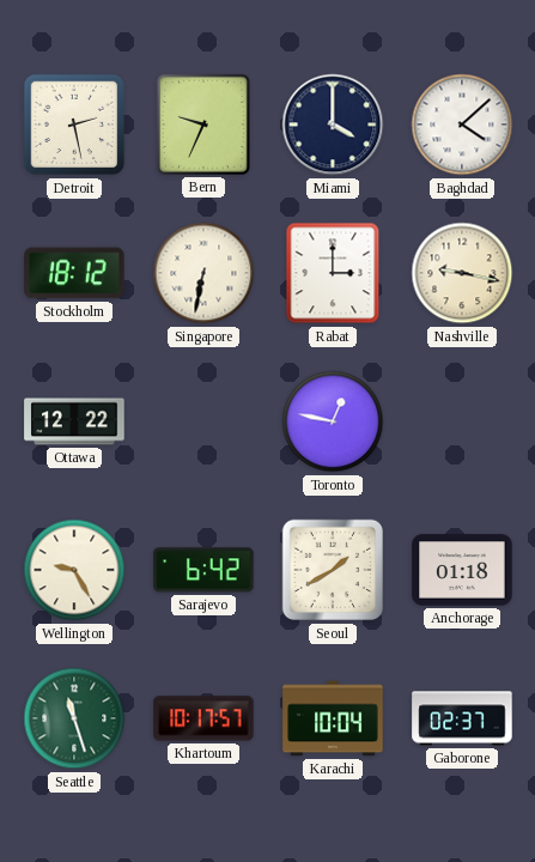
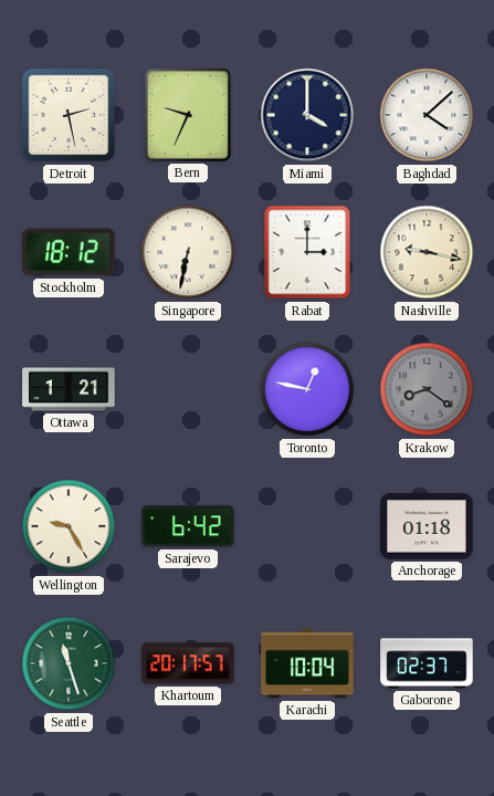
Ottawa: 12:22 -> 1:21
Krakow: none -> 8:21
Seoul: 1:40 -> none
Khartoum: 10:17 -> 20:17
